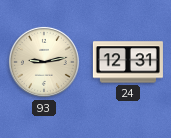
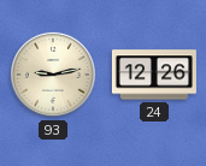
24: 12:31 -> 12:26
